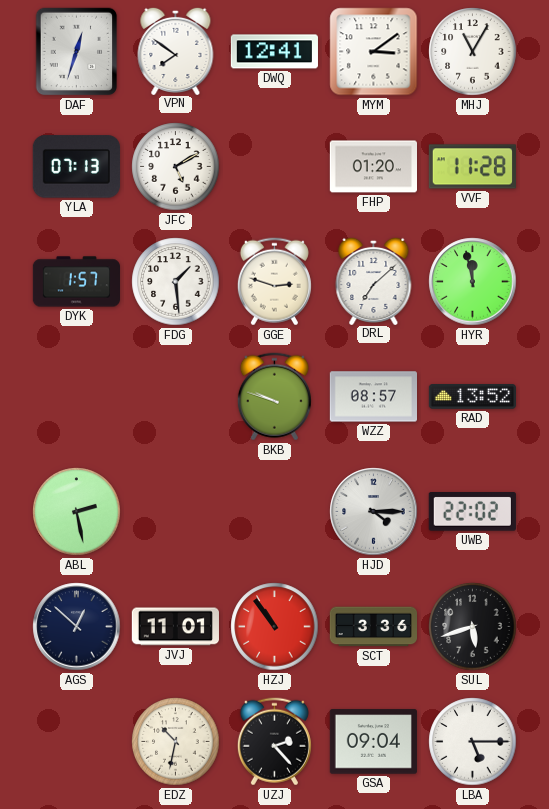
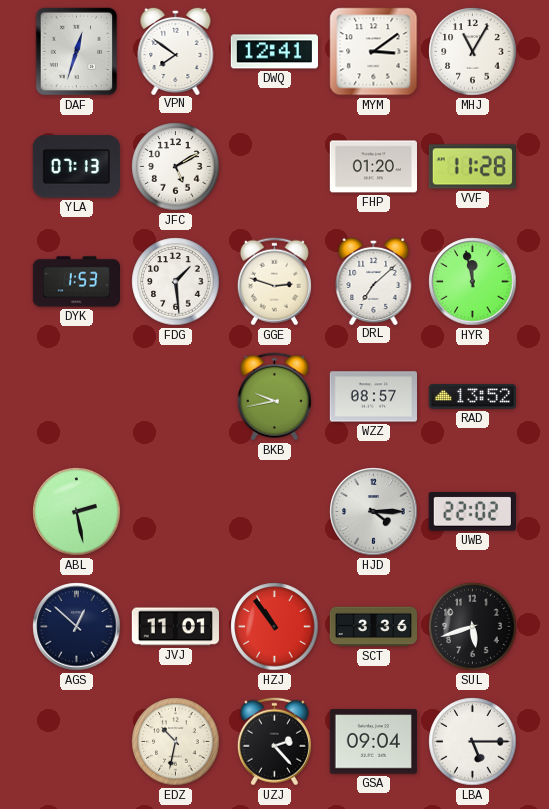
DYK: 1:57 -> 1:53
BKB: 9:48 -> 9:43
